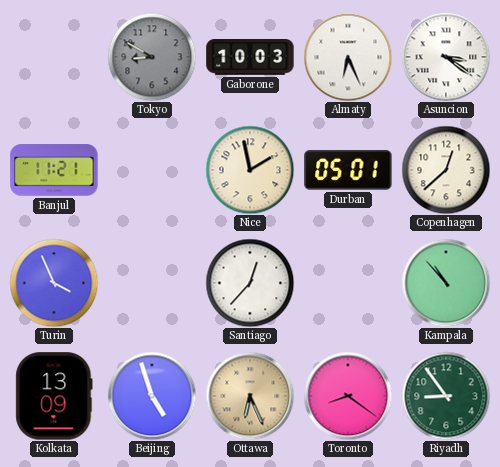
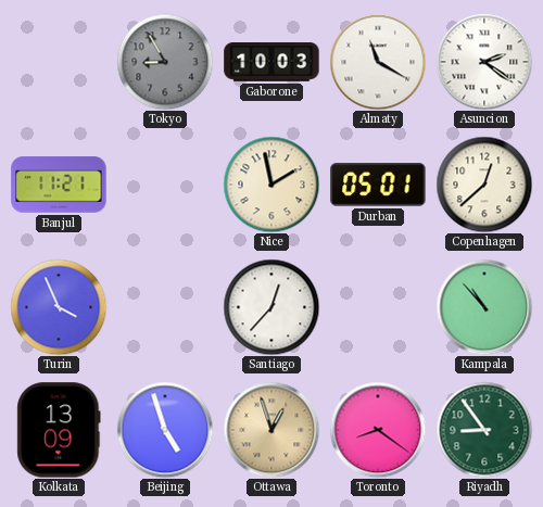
Tokyo: 8:50 -> 8:55
Almaty: 6:26 -> 11:20
Asuncion: 3:21 -> 2:21
Ottawa: 6:26 -> 12:57
